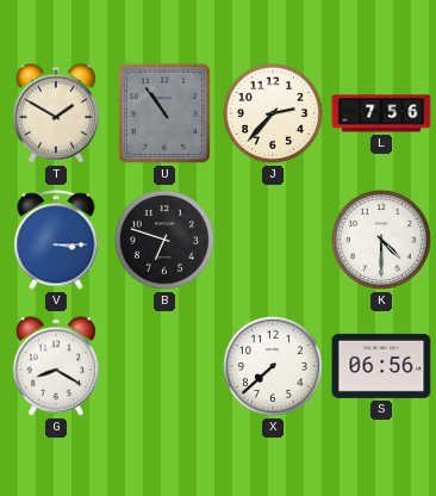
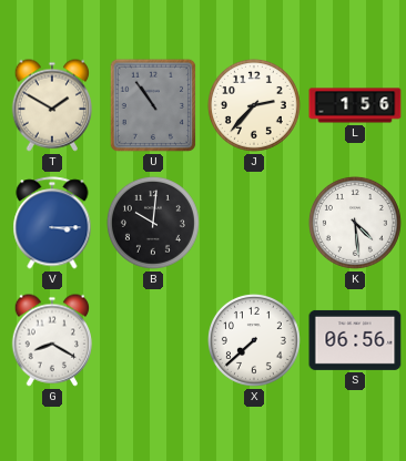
L: 7:56 -> 1:56
B: 6:48 -> 10:01
K: 4:30 -> 4:29
